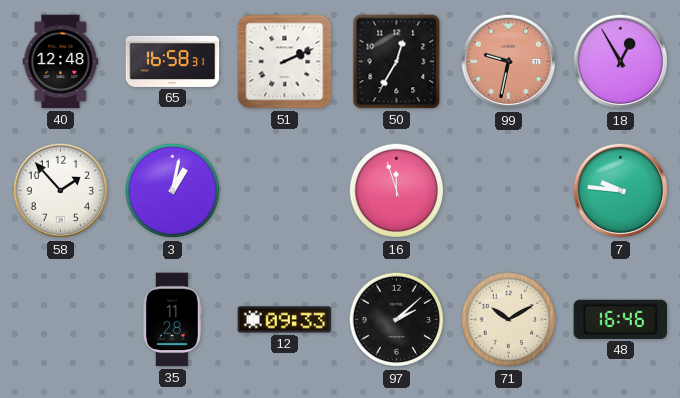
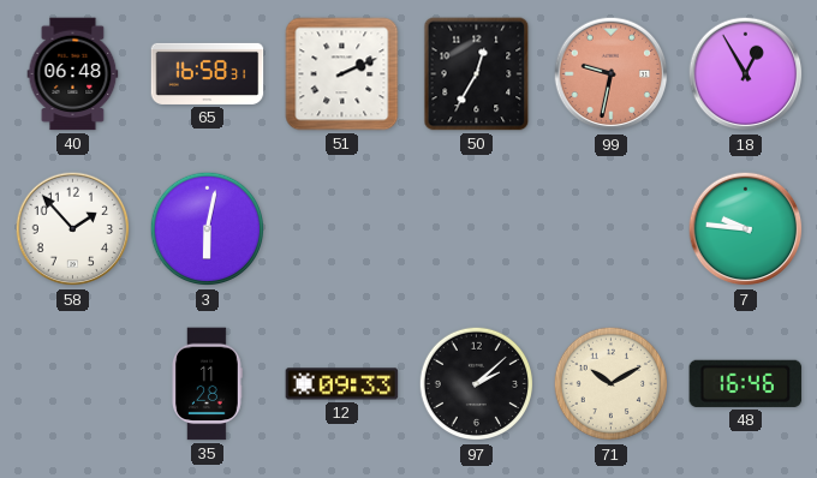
40: 12:48 -> 06:48
3: 1:02 -> 6:02
16: 11:57 -> none
